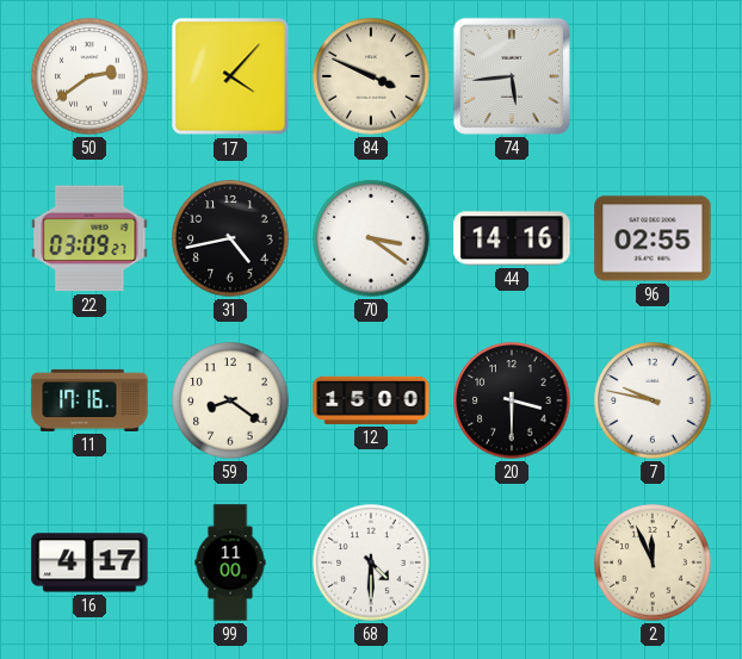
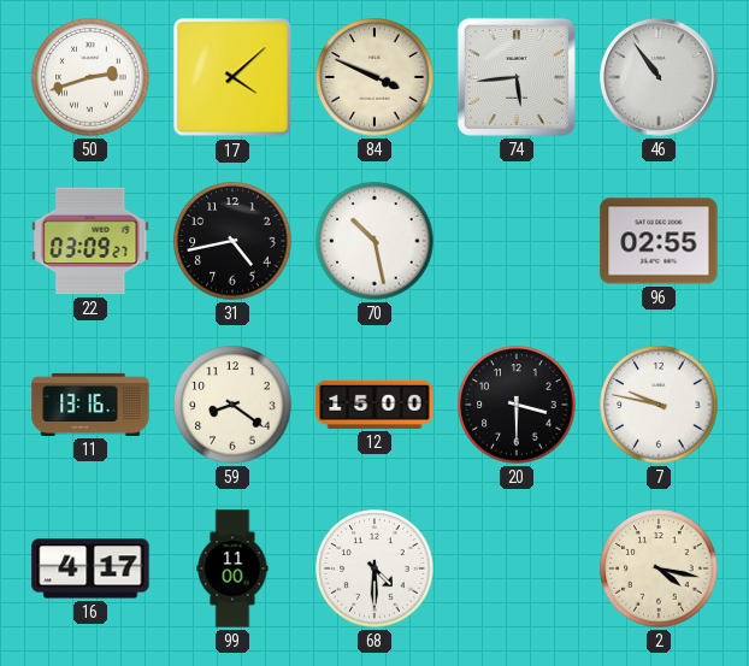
50: 2:39 -> 2:42
17: 4:07 -> 4:08
46: none -> 10:54
70: 3:21 -> 10:28
44: 14:16 -> none
11: 17:16 -> 13:16
2: 11:56 -> 4:17
